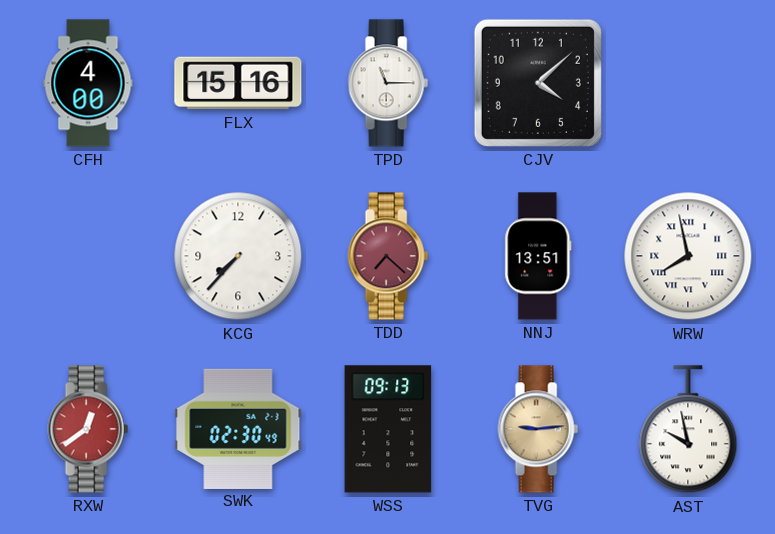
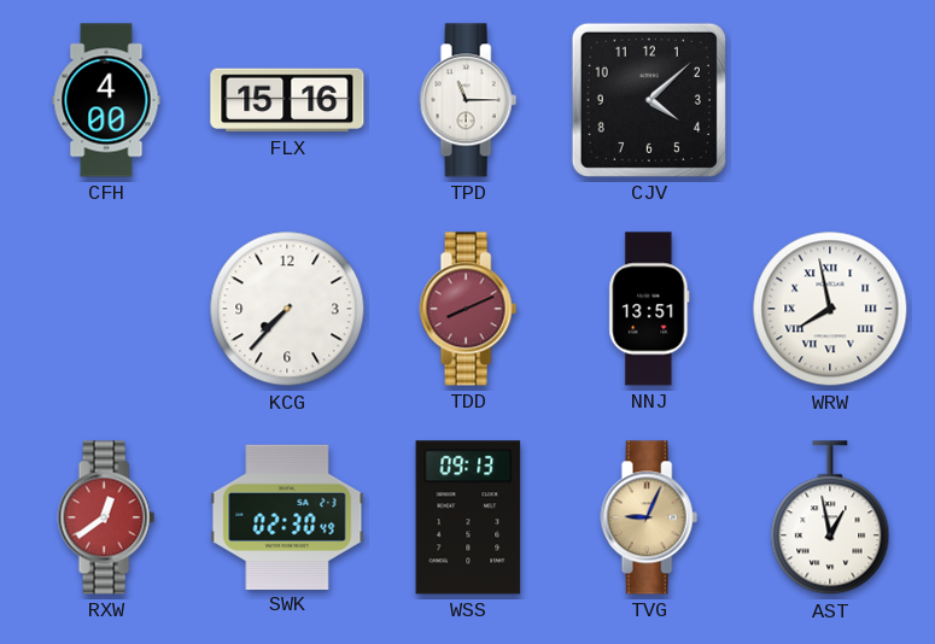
TDD: 7:22 -> 8:11
TVG: 9:14 -> 9:04
AST: 9:58 -> 12:58
